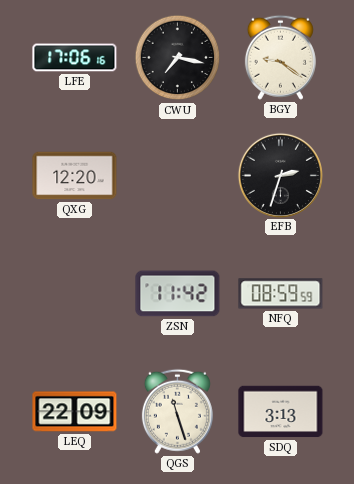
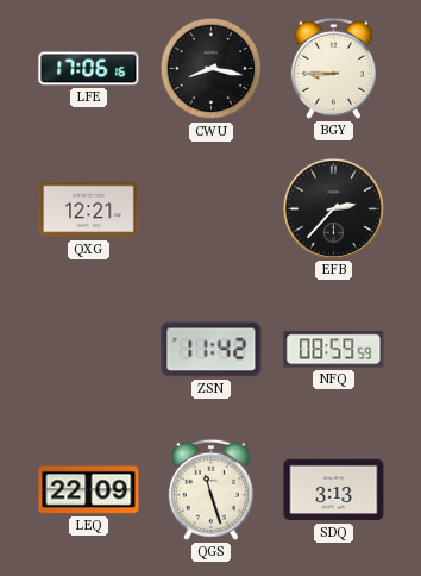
CWU: 7:17 -> 8:17
BGY: 9:21 -> 8:45
QXG: 12:20 -> 12:21
EFB: 2:33 -> 2:37
